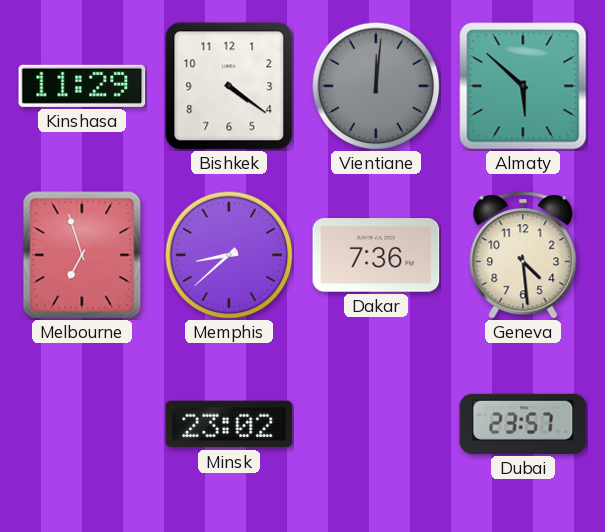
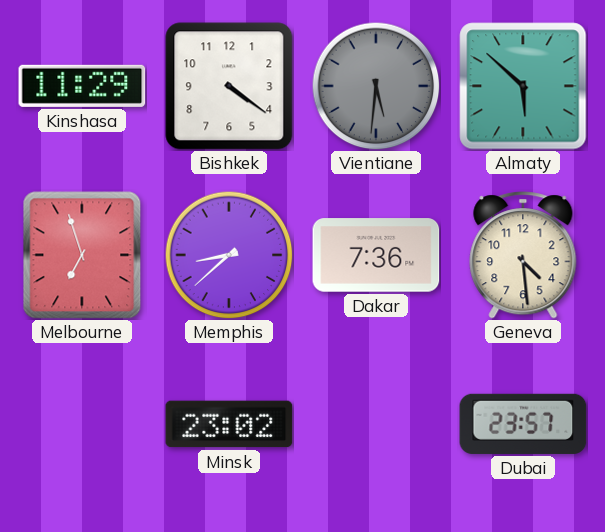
Vientiane: 12:01 -> 5:31
